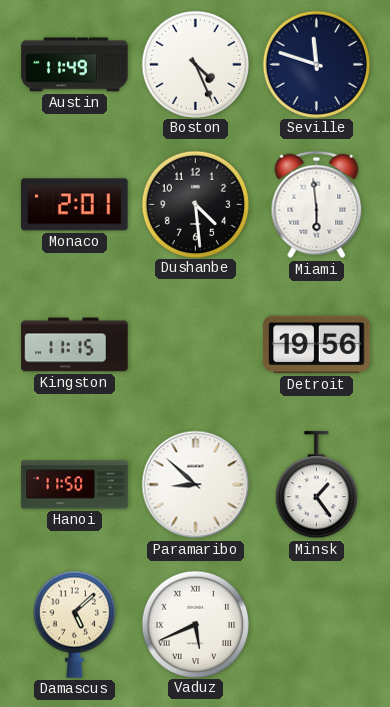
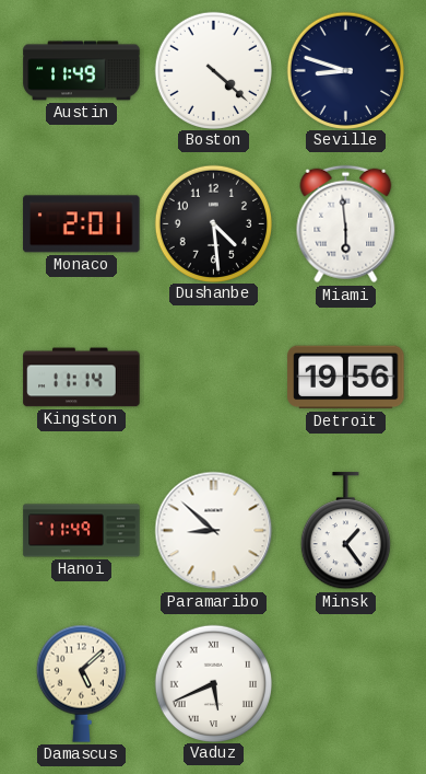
Boston: 4:26 -> 4:22
Seville: 11:48 -> 8:48
Kingston: 11:15 -> 11:14
Hanoi: 11:50 -> 11:49
